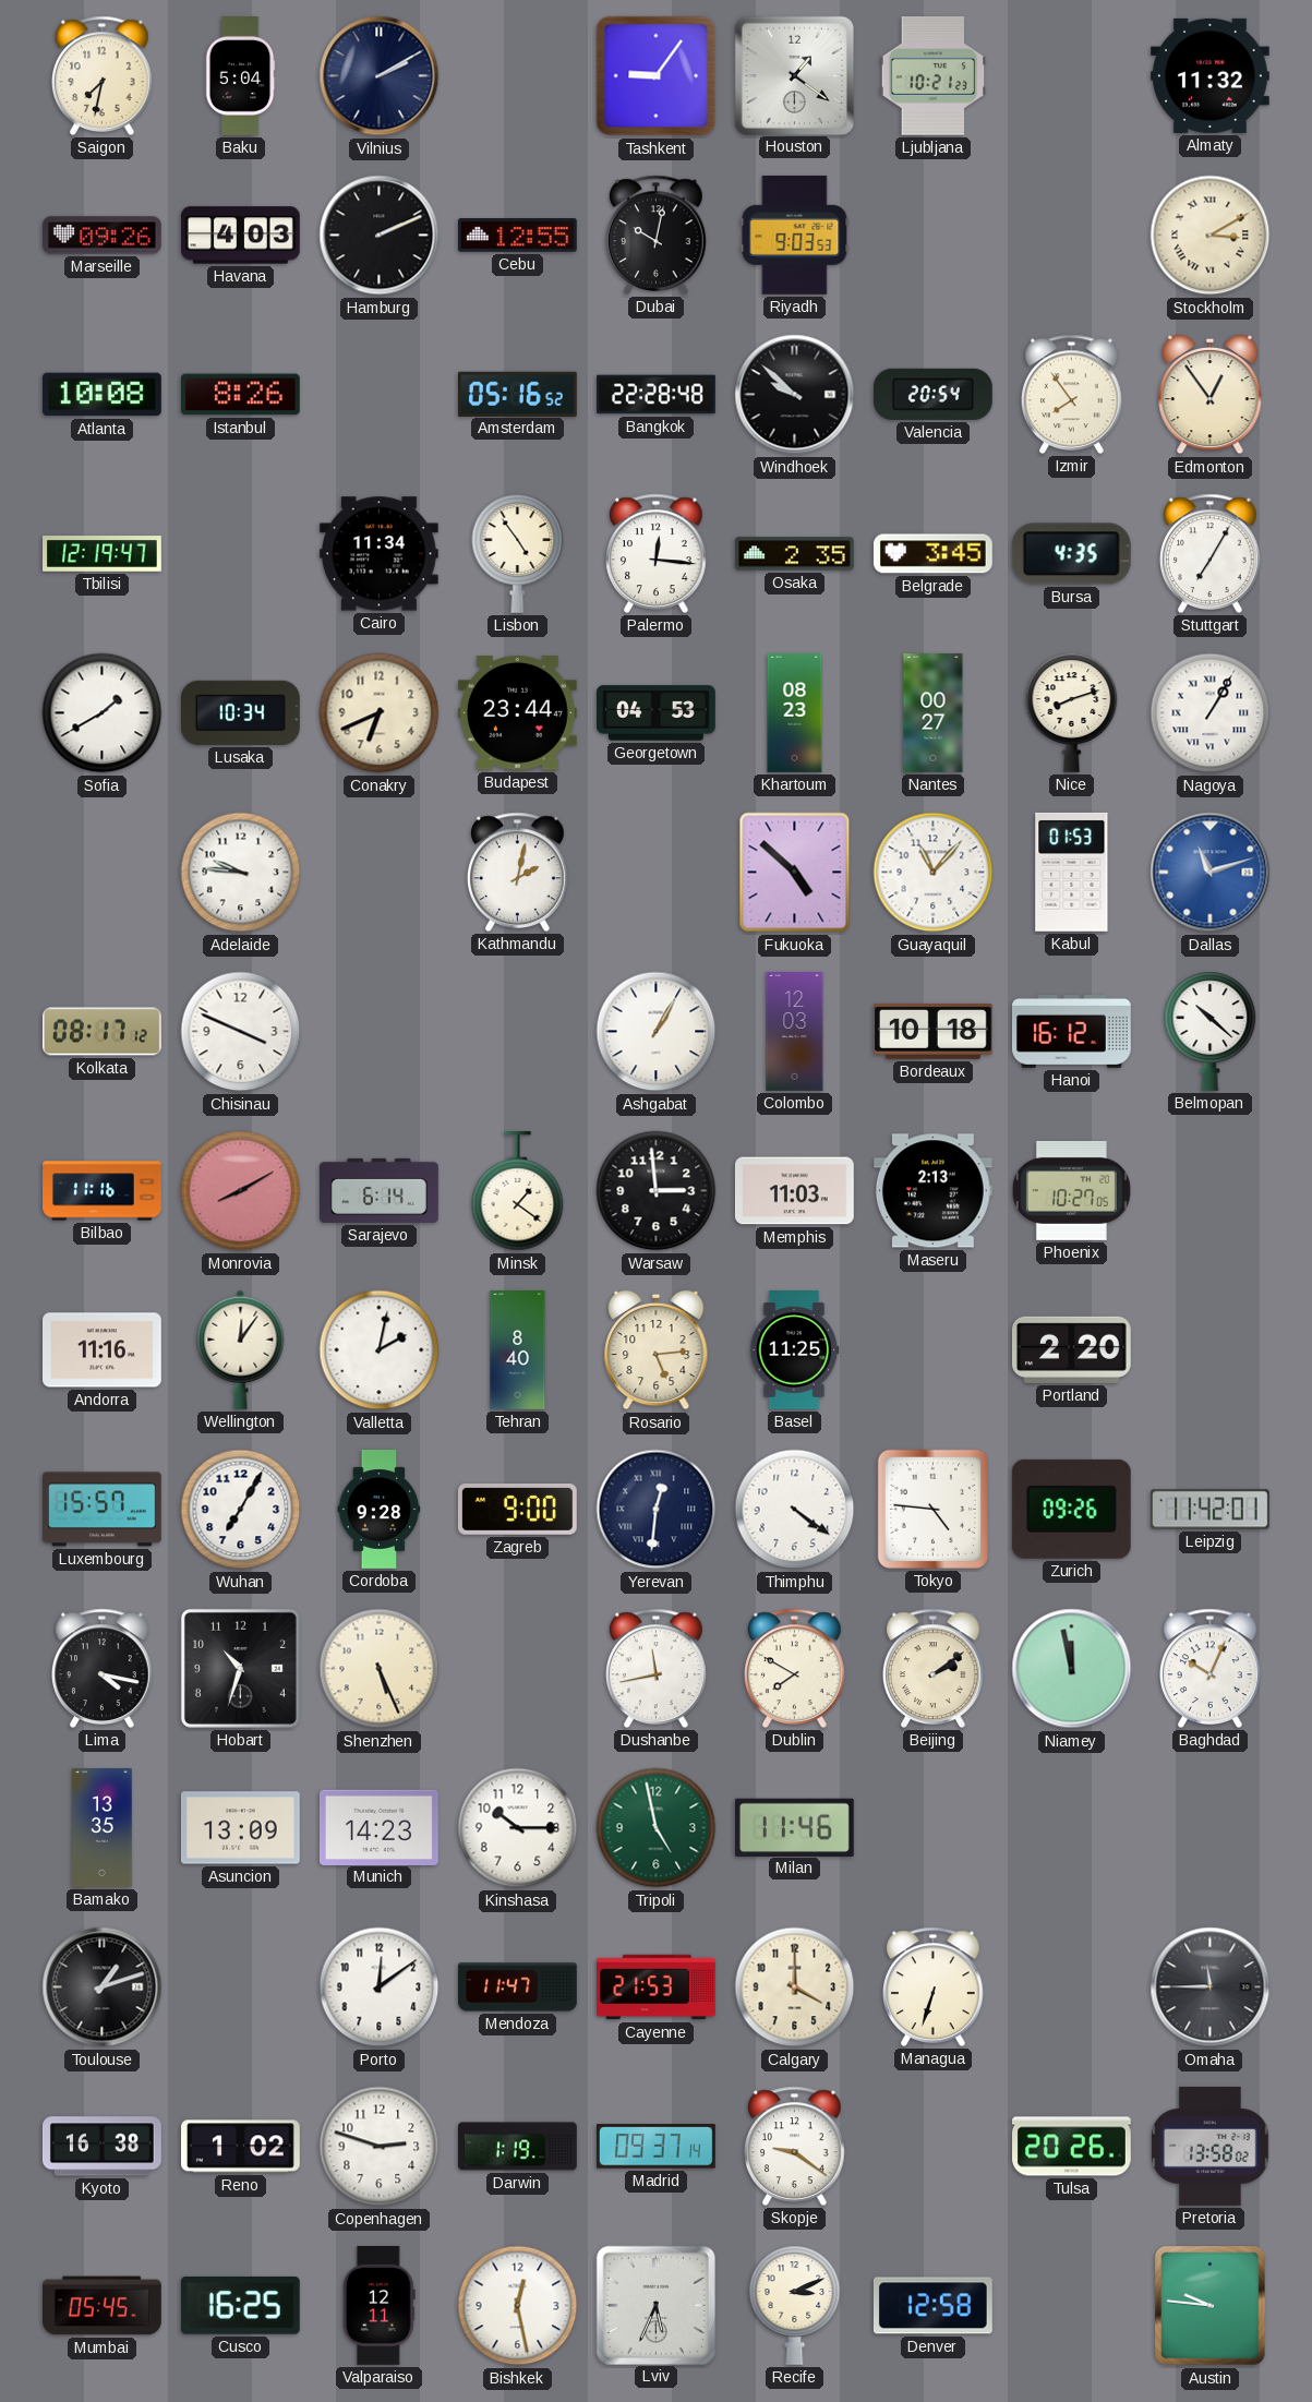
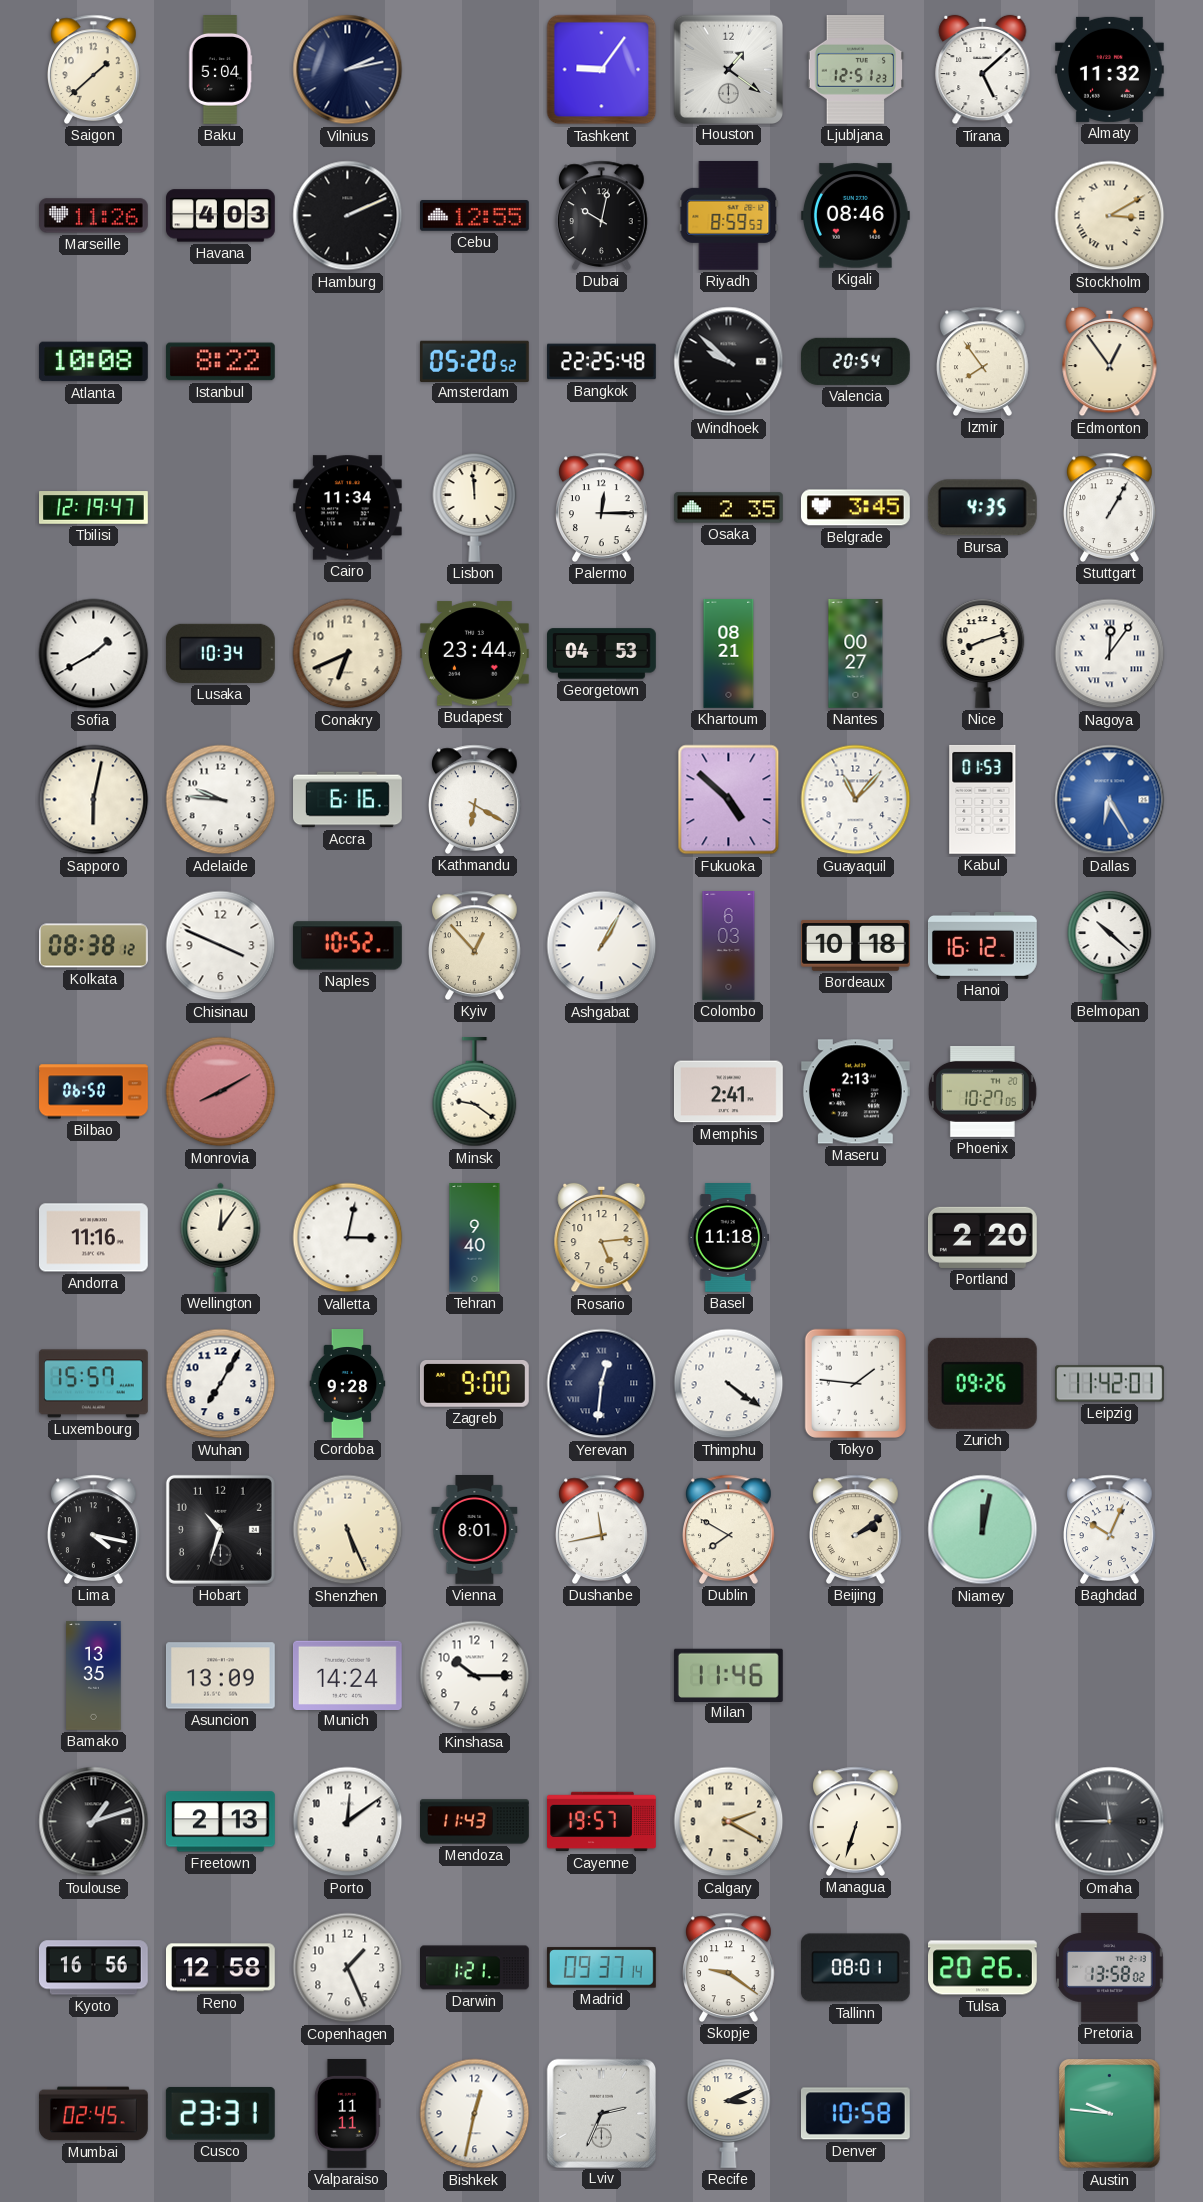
Saigon: 7:32 -> 1:38
Vilnius: 2:10 -> 2:13
Ljubljana: 10:21 -> 12:51
Tirana: none -> 5:08
Marseille: 09:26 -> 11:26
Riyadh: 9:03 -> 8:59
Kigali: none -> 08:46
Istanbul: 8:26 -> 8:22
Amsterdam: 05:16 -> 05:20
Bangkok: 22:28 -> 22:25
Lisbon: 4:54 -> 11:59
Palermo: 12:16 -> 12:15
Stuttgart: 7:05 -> 1:05
Khartoum: 08:23 -> 08:21
Nagoya: 1:05 -> 12:06
Sapporo: none -> 6:02
Accra: none -> 6:16
Kathmandu: 2:02 -> 6:20
Dallas: 11:12 -> 6:25
Kolkata: 08:17 -> 08:38
Naples: none -> 10:52
Kyiv: none -> 12:53
Colombo: 12:03 -> 6:03
Bilbao: 11:16 -> 06:50
Sarajevo: 6:14 -> none
Minsk: 1:21 -> 9:21
Warsaw: 2:59 -> none
Memphis: 11:03 -> 2:41
Valletta: 2:02 -> 3:02
Tehran: 8:40 -> 9:40
Basel: 11:25 -> 11:18
Tokyo: 4:46 -> 1:46
Vienna: none -> 8:01
Niamey: 11:58 -> 12:02
Munich: 14:23 -> 14:24
Tripoli: 4:58 -> none
Freetown: none -> 2:13
Mendoza: 11:47 -> 11:43
Cayenne: 21:53 -> 19:57
Calgary: 4:00 -> 2:20
Kyoto: 16:38 -> 16:56
Reno: 1:02 -> 12:58
Copenhagen: 2:48 -> 1:26
Darwin: 1:19 -> 1:21
Tallinn: none -> 08:01
Mumbai: 05:45 -> 02:45
Cusco: 16:25 -> 23:31
Valparaiso: 12:11 -> 11:11
Bishkek: 12:28 -> 12:32
Lviv: 5:34 -> 2:34
Denver: 12:58 -> 10:58
